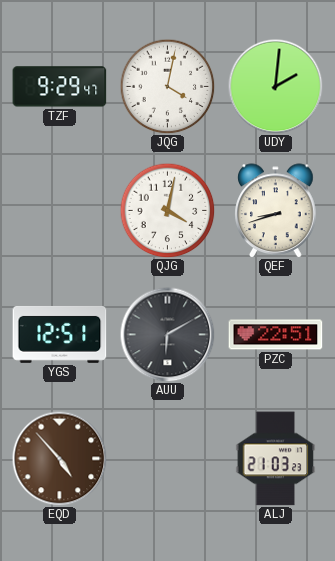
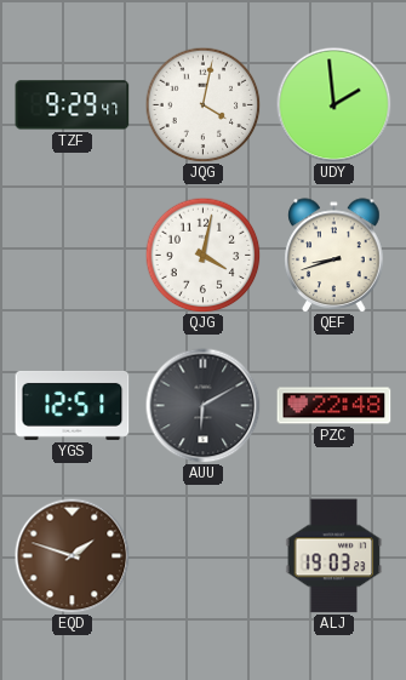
UDY: 2:01 -> 1:59
PZC: 22:51 -> 22:48
EQD: 4:53 -> 1:48
ALJ: 21:03 -> 19:03
